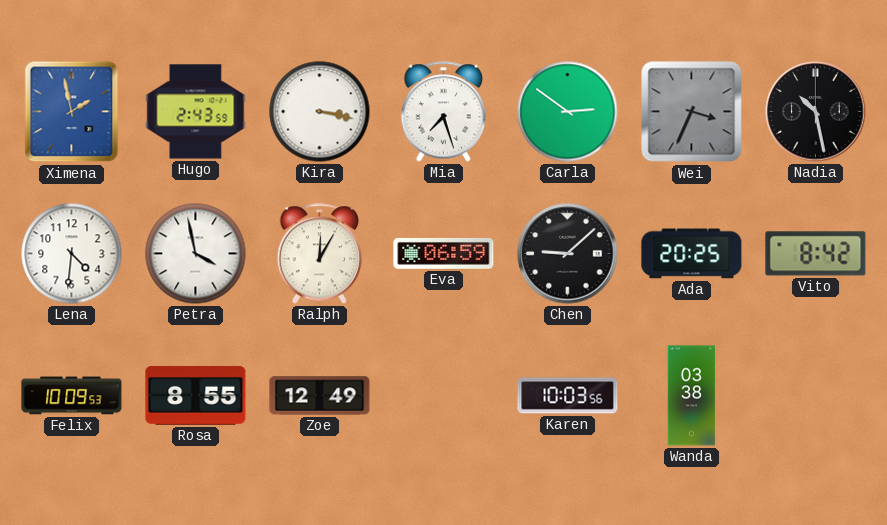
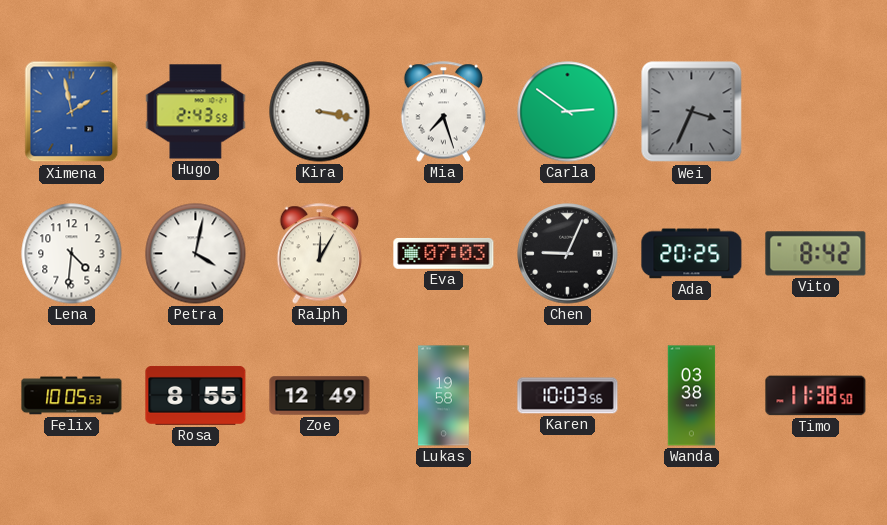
Nadia: 10:28 -> none
Petra: 3:58 -> 4:02
Eva: 06:59 -> 07:03
Chen: 9:08 -> 9:04
Felix: 10:09 -> 10:05
Lukas: none -> 19:58
Timo: none -> 11:38
